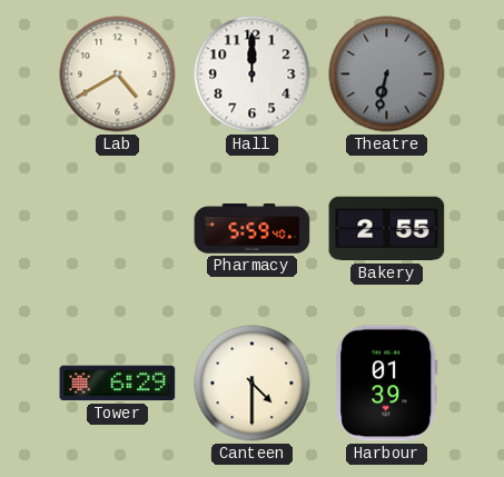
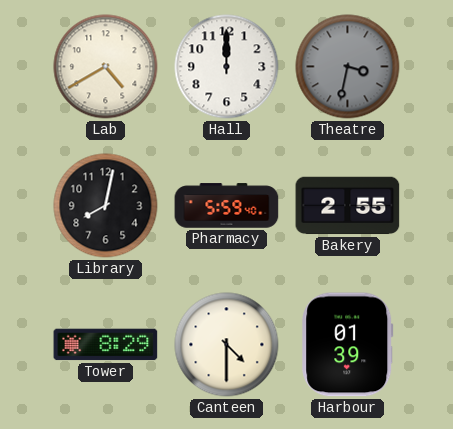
Theatre: 6:32 -> 3:32
Library: none -> 8:02
Tower: 6:29 -> 8:29
